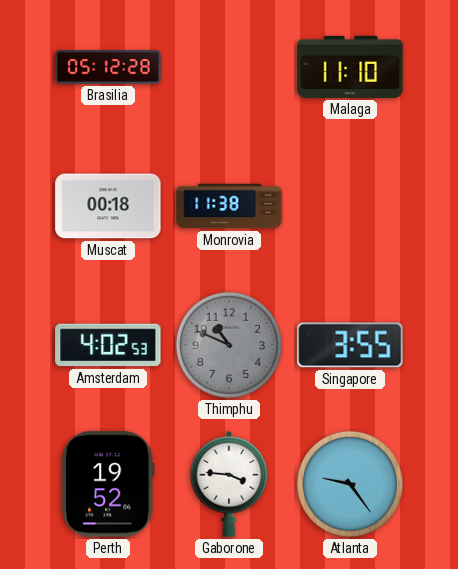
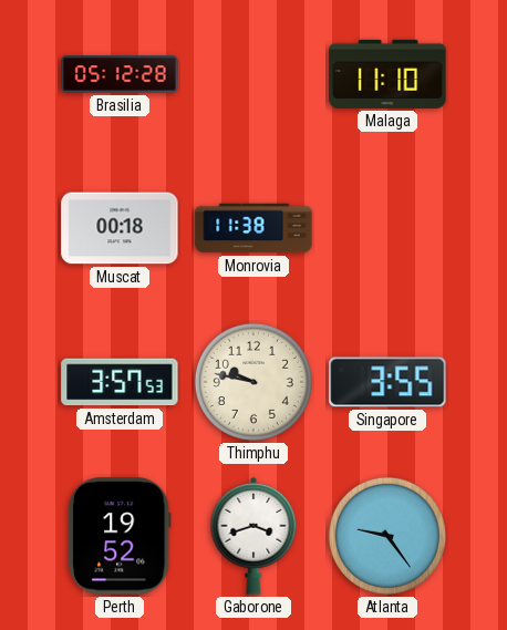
Amsterdam: 4:02 -> 3:57
Thimphu: 10:49 -> 9:47
Thimphu dial: grey -> cream
Gaborone: 3:46 -> 3:42
